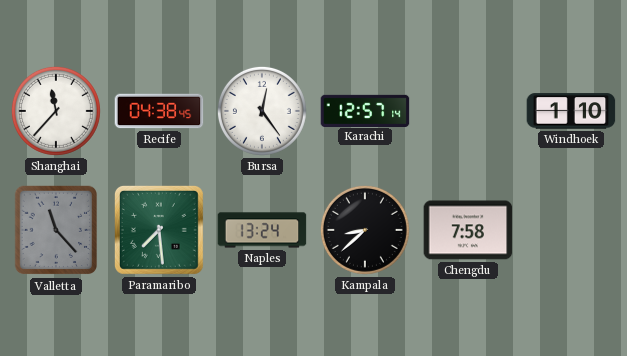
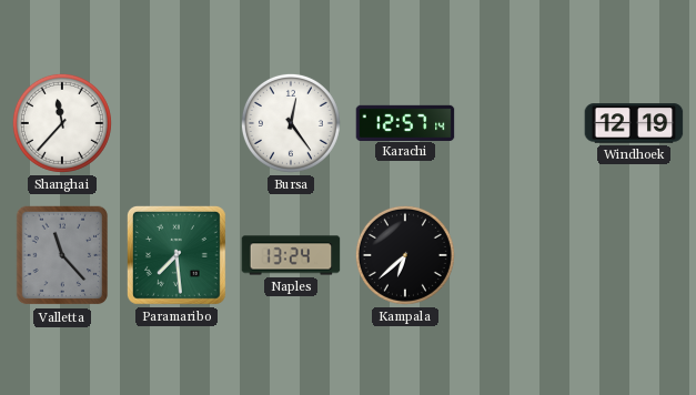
Recife: 04:38 -> none
Windhoek: 1:10 -> 12:19
Kampala: 8:38 -> 6:38
Chengdu: 7:58 -> none
